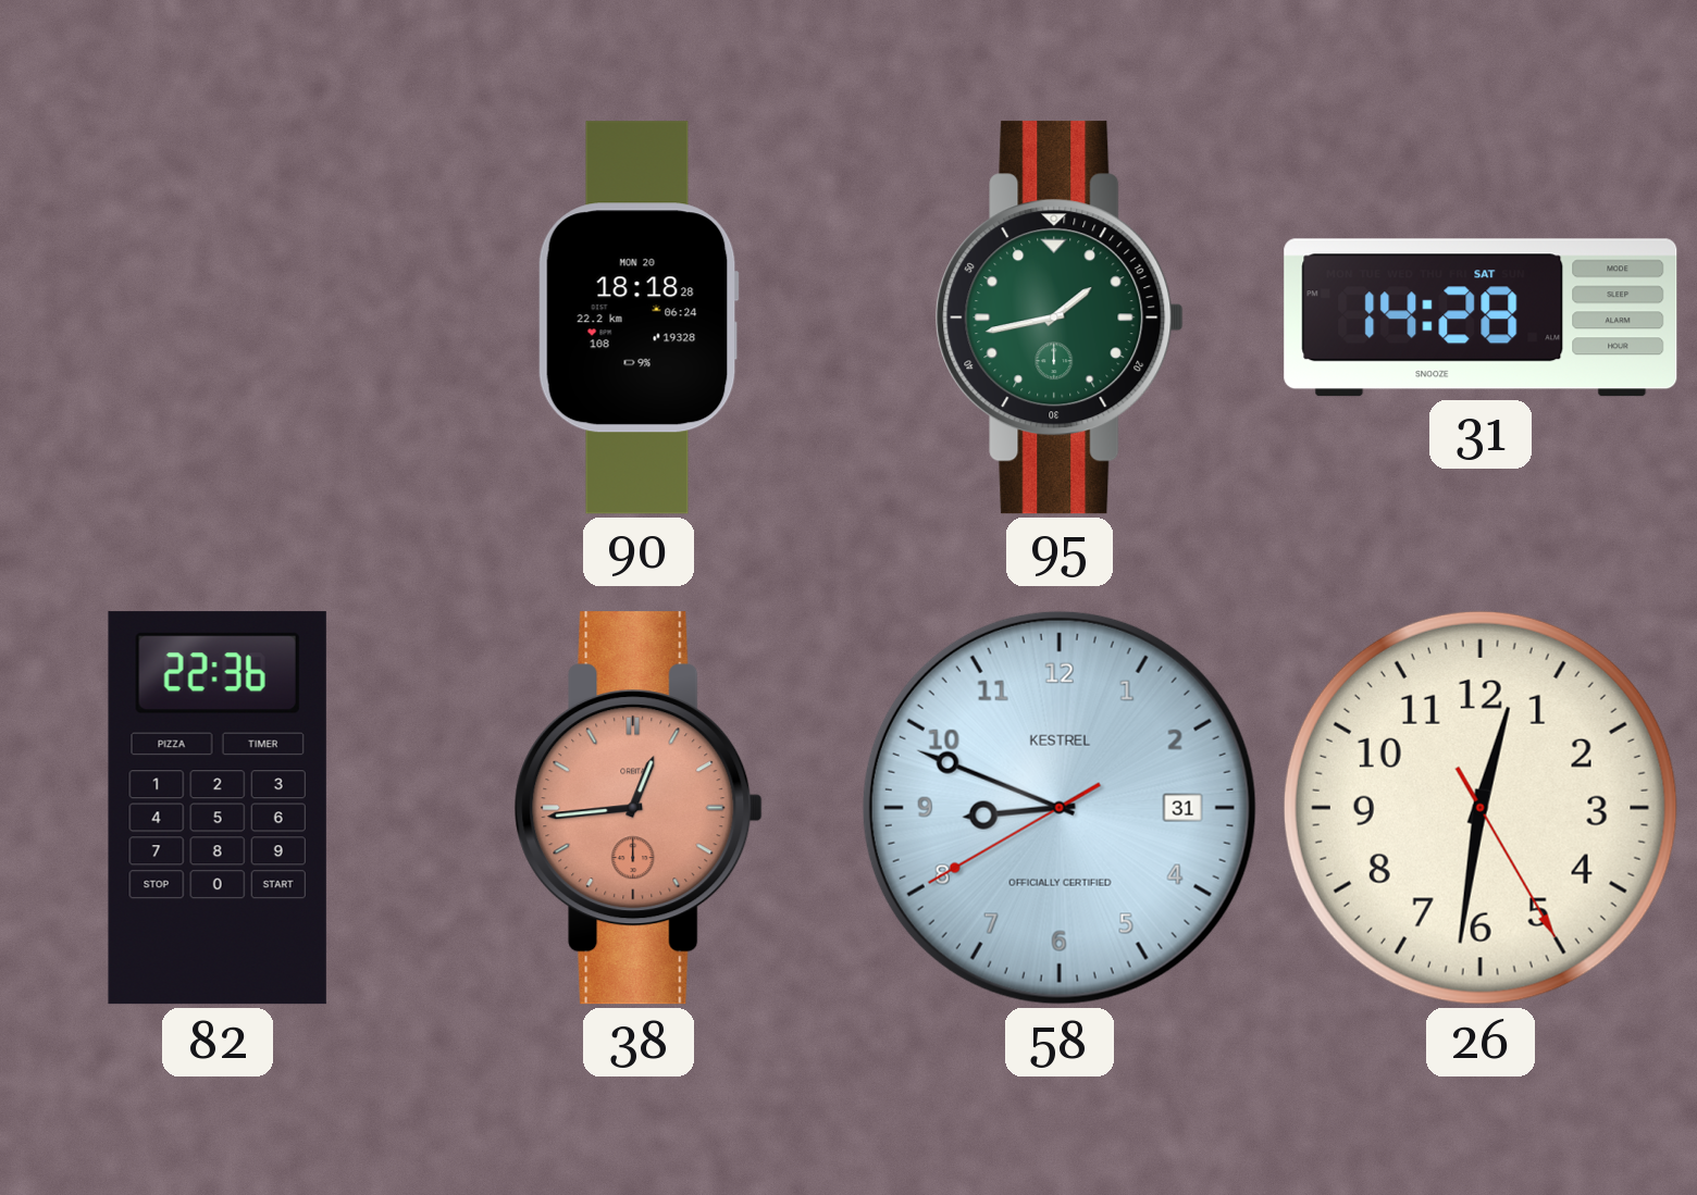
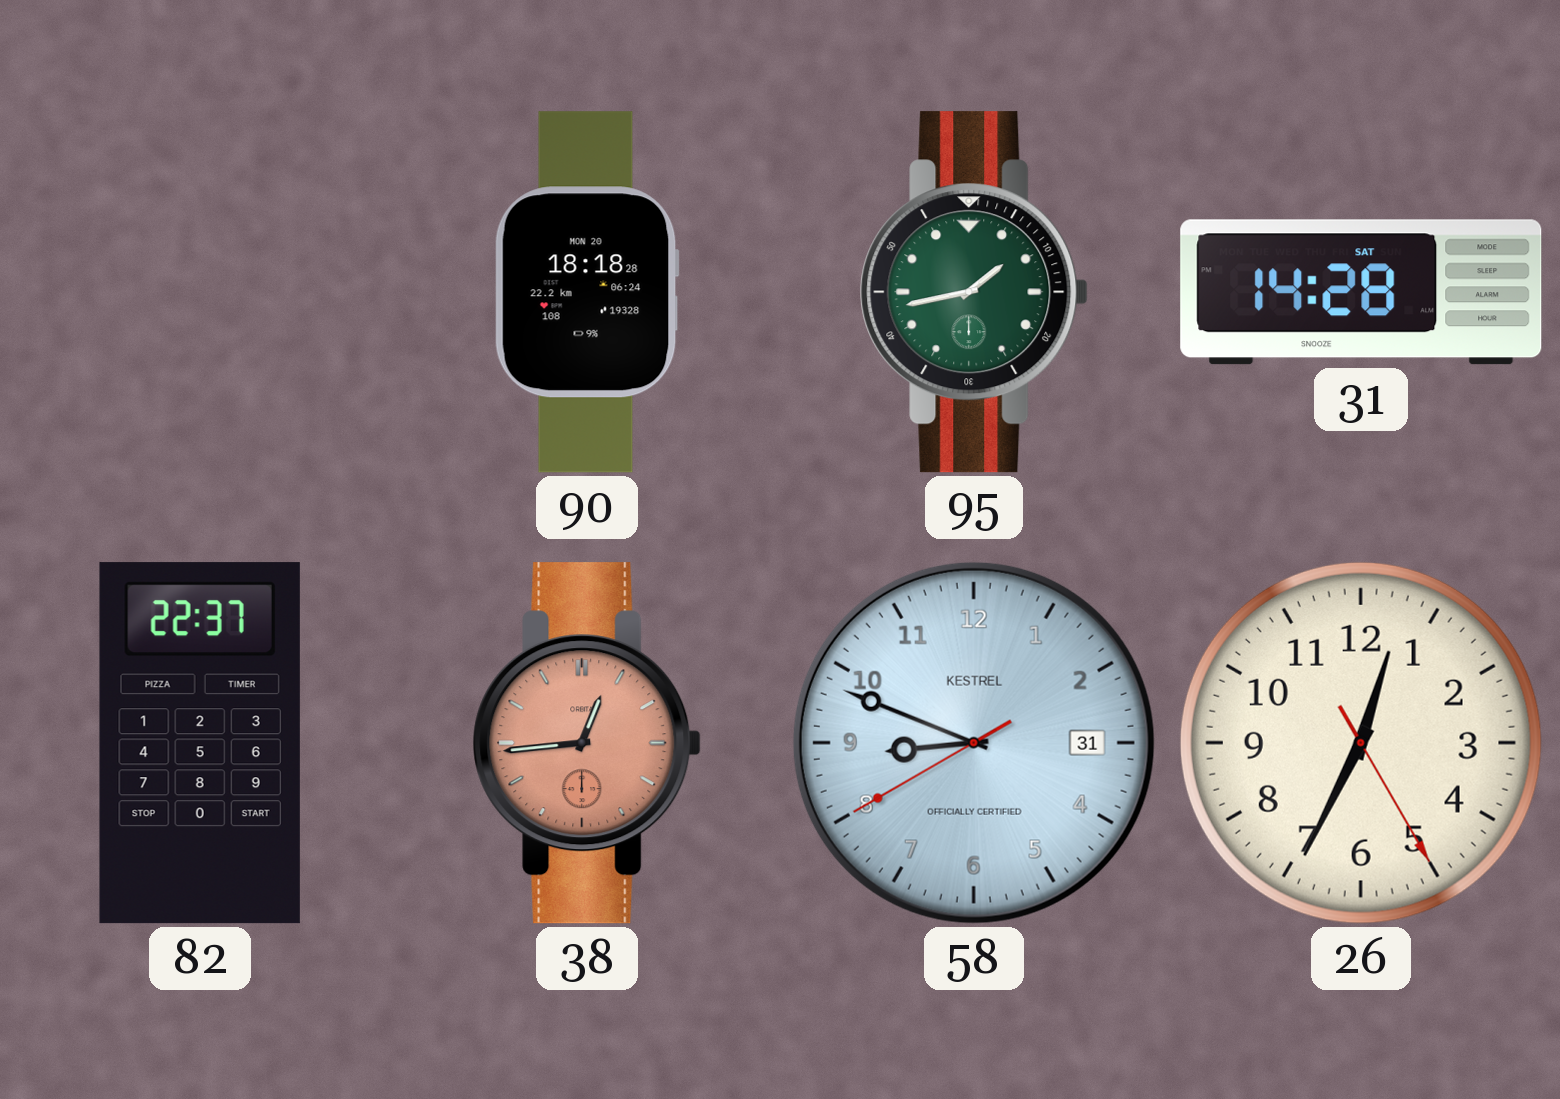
82: 22:36 -> 22:37
26: 12:31 -> 12:34
